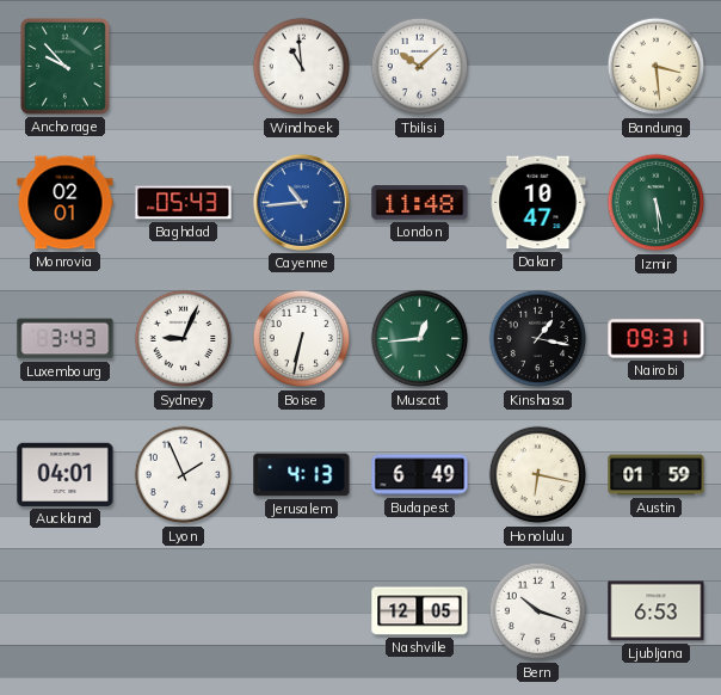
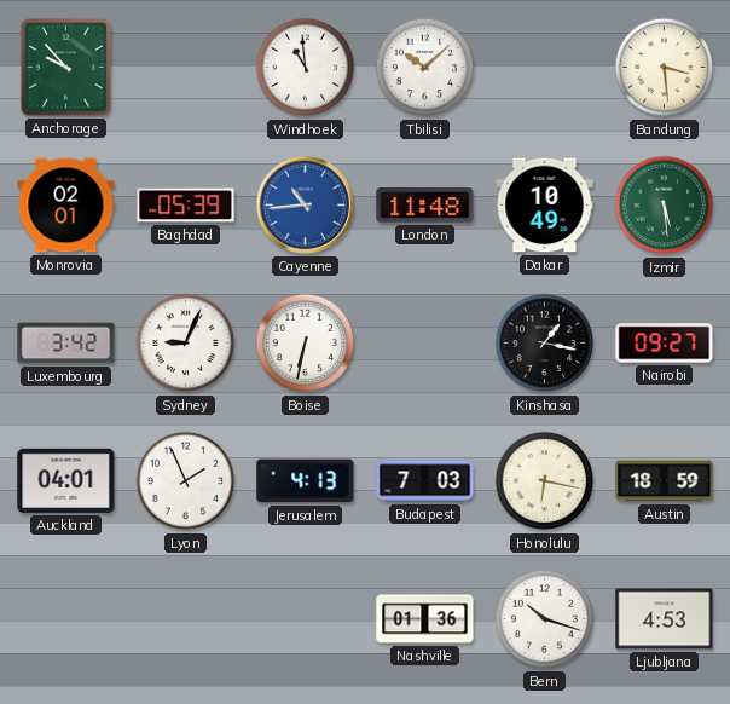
Baghdad: 05:43 -> 05:39
Dakar: 10:47 -> 10:49
Luxembourg: 3:43 -> 3:42
Muscat: 12:44 -> none
Nairobi: 09:31 -> 09:27
Budapest: 6:49 -> 7:03
Austin: 01:59 -> 18:59
Nashville: 12:05 -> 01:36
Ljubljana: 6:53 -> 4:53
